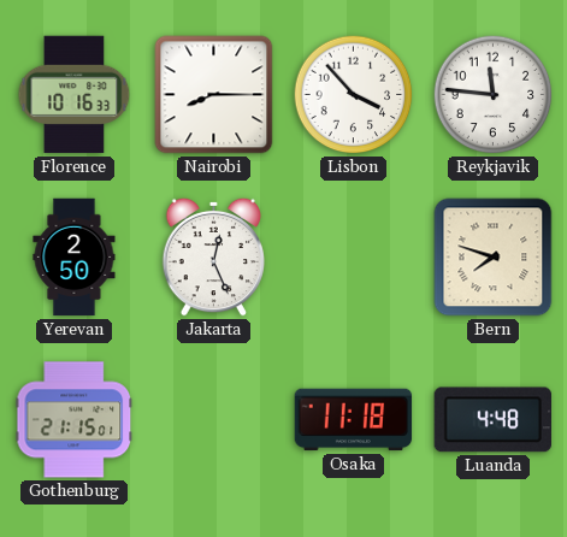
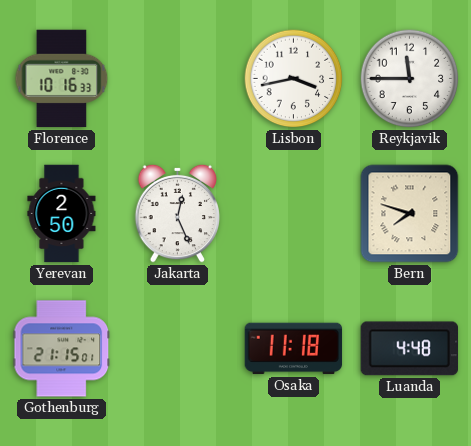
Nairobi: 8:15 -> none
Lisbon: 3:53 -> 3:43
Reykjavik: 11:46 -> 11:45
